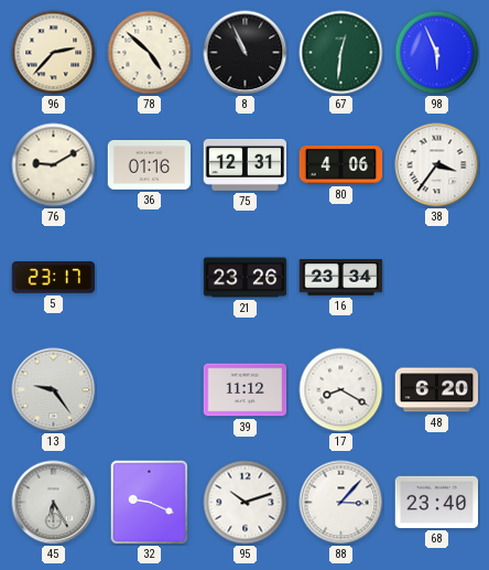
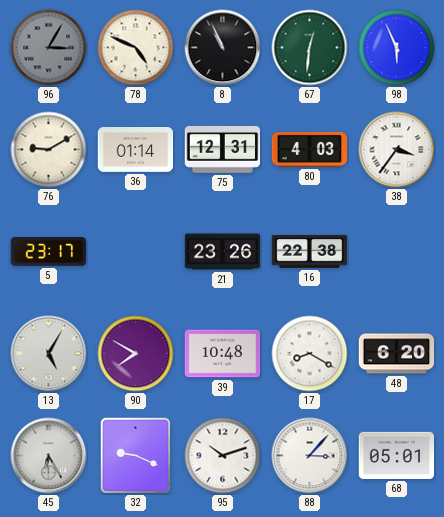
96: 2:37 -> 3:05
96 dial: cream -> grey
78: 4:52 -> 4:49
36: 01:16 -> 01:14
80: 4:06 -> 4:03
16: 23:34 -> 22:38
13: 9:24 -> 5:05
90: none -> 7:50
39: 11:12 -> 10:48
68: 23:40 -> 05:01
